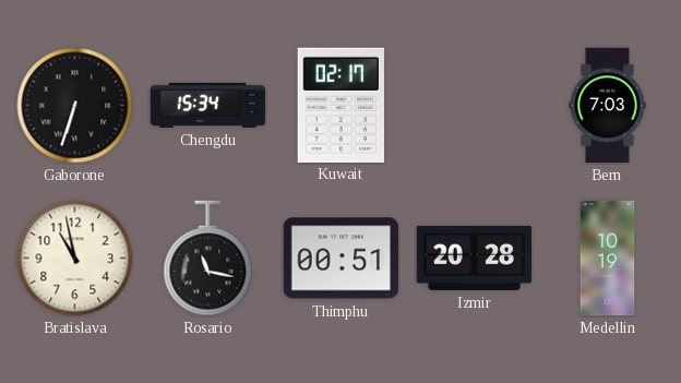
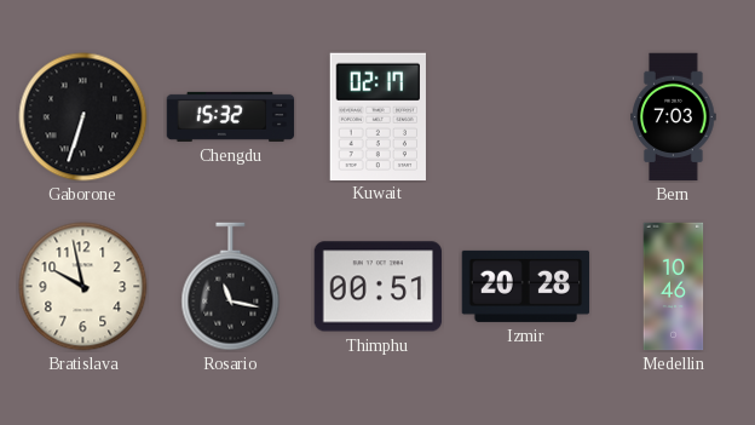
Chengdu: 15:34 -> 15:32
Bratislava: 10:58 -> 9:58
Medellin: 10:19 -> 10:46
